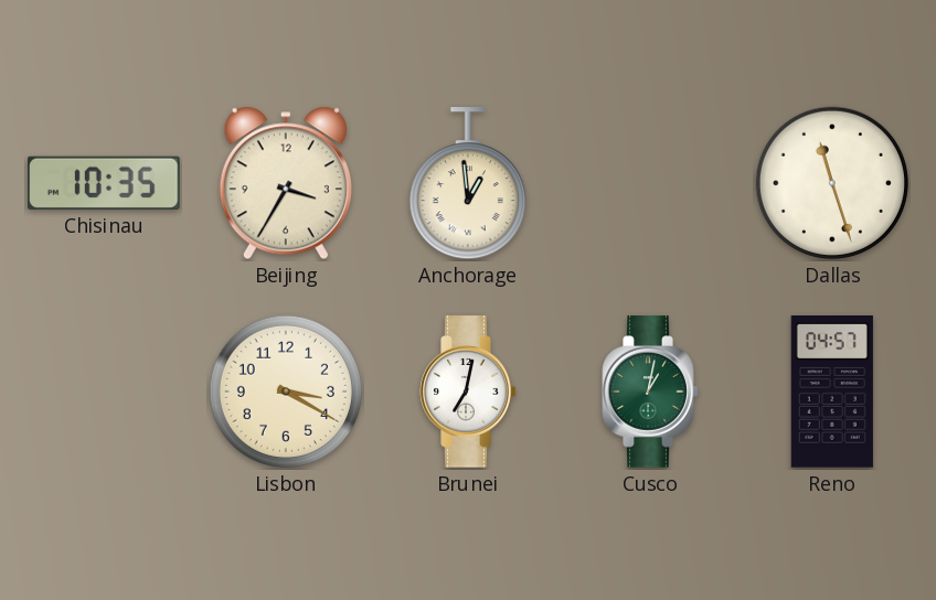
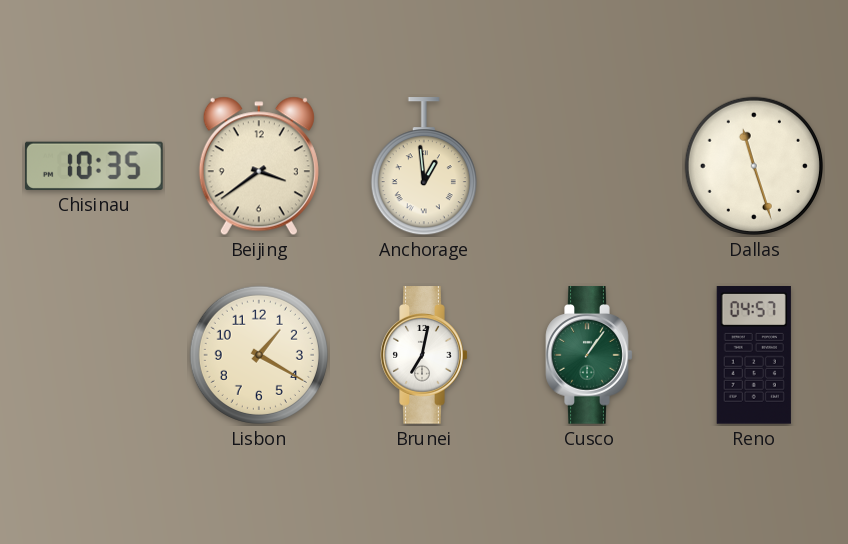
Beijing: 3:35 -> 3:39
Lisbon: 3:20 -> 1:20
Cusco: 1:02 -> 1:06
